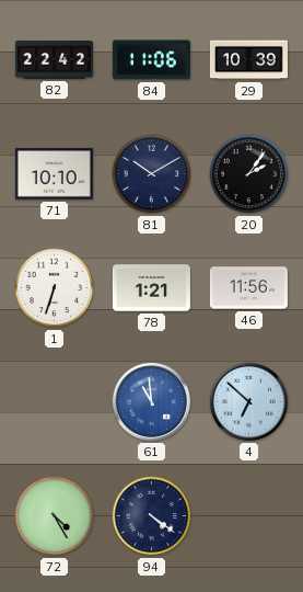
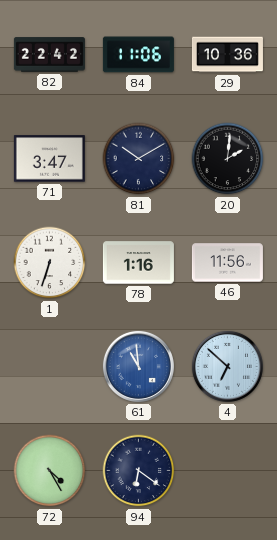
29: 10:39 -> 10:36
71: 10:10 -> 3:47
20: 2:06 -> 2:01
78: 1:21 -> 1:16
94: 4:21 -> 6:21
